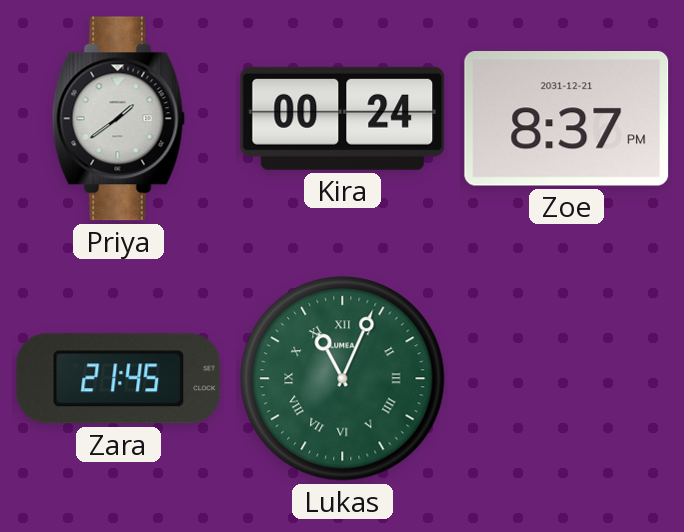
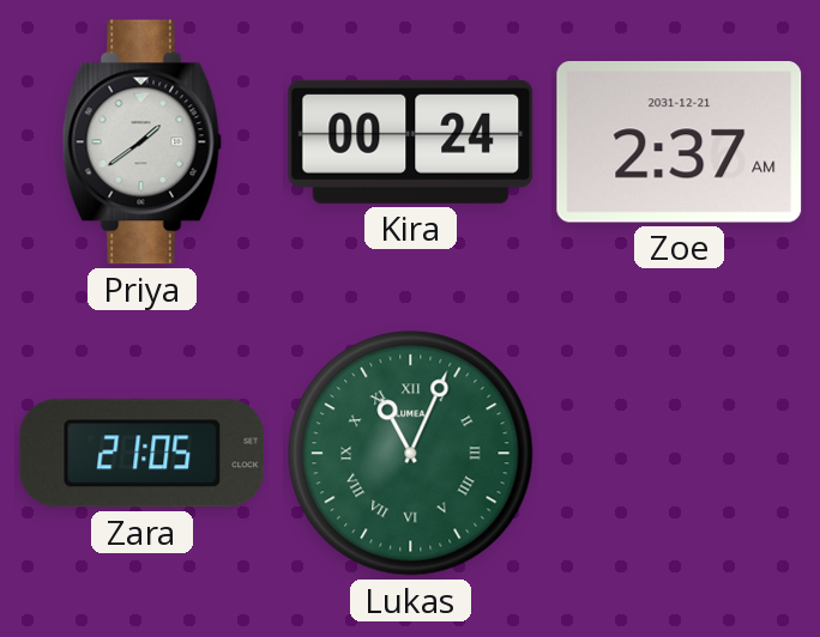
Zoe: 8:37 -> 2:37
Zara: 21:45 -> 21:05
